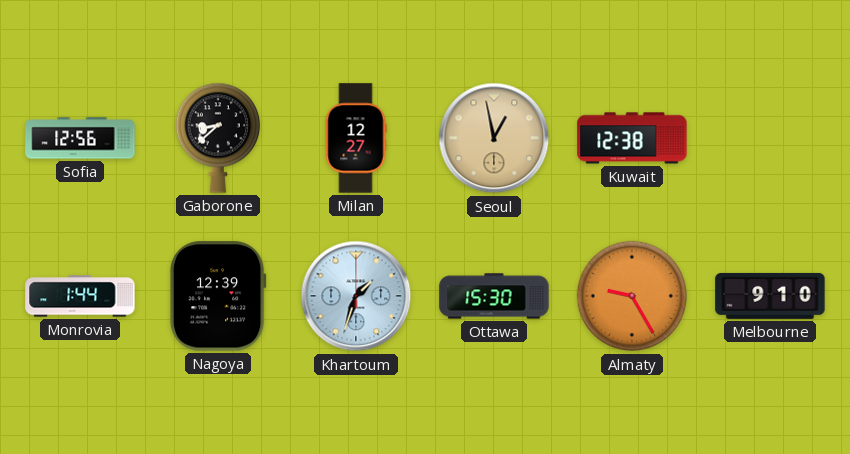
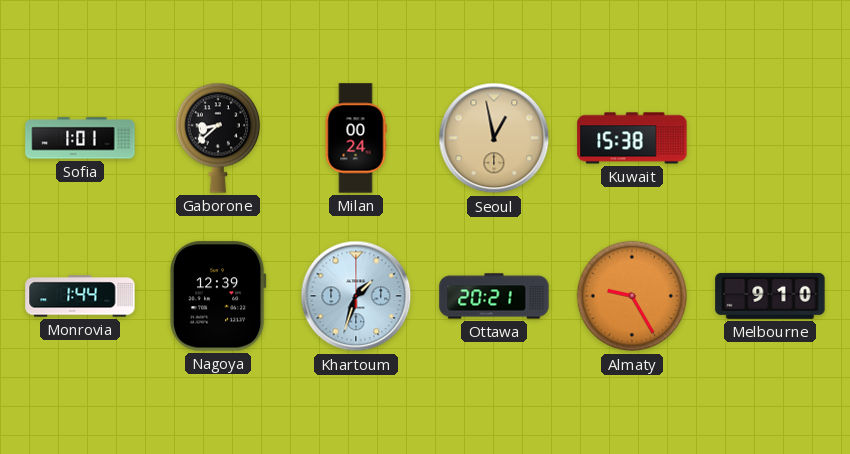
Sofia: 12:56 -> 1:01
Milan: 12:27 -> 00:24
Kuwait: 12:38 -> 15:38
Ottawa: 15:30 -> 20:21
